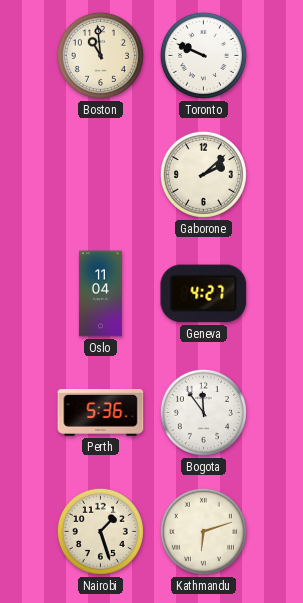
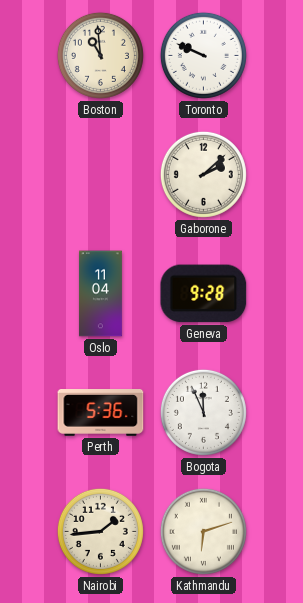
Geneva: 4:27 -> 9:28
Bogota: 11:54 -> 11:56
Nairobi: 1:27 -> 1:44
